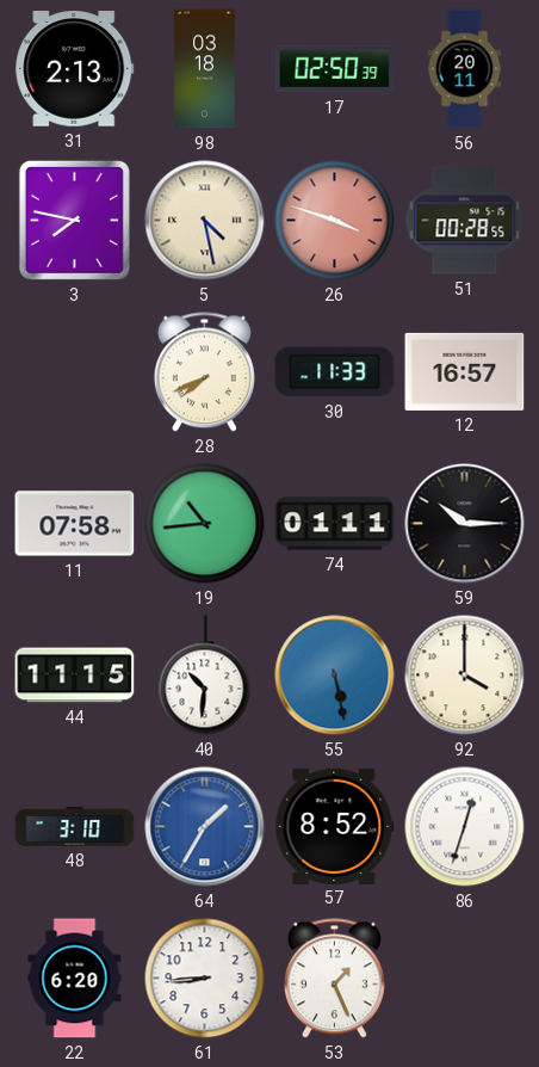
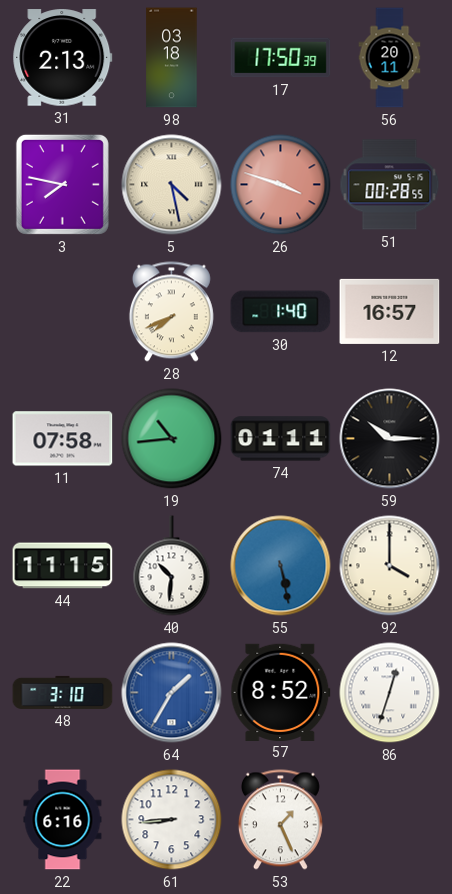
17: 02:50 -> 17:50
30: 11:33 -> 1:40
22: 6:20 -> 6:16
